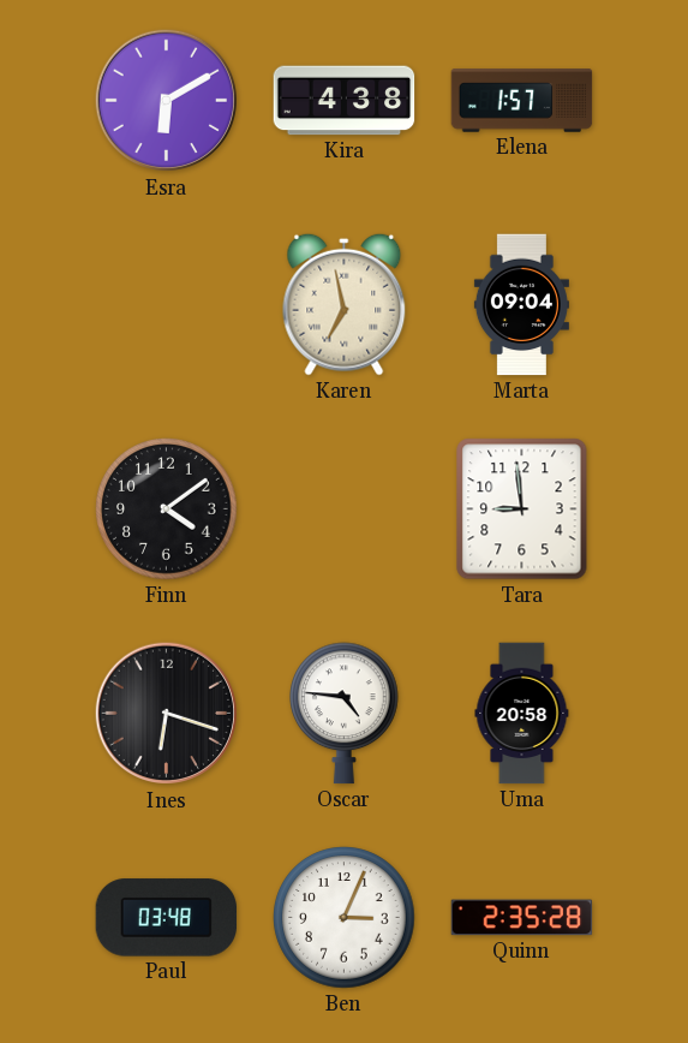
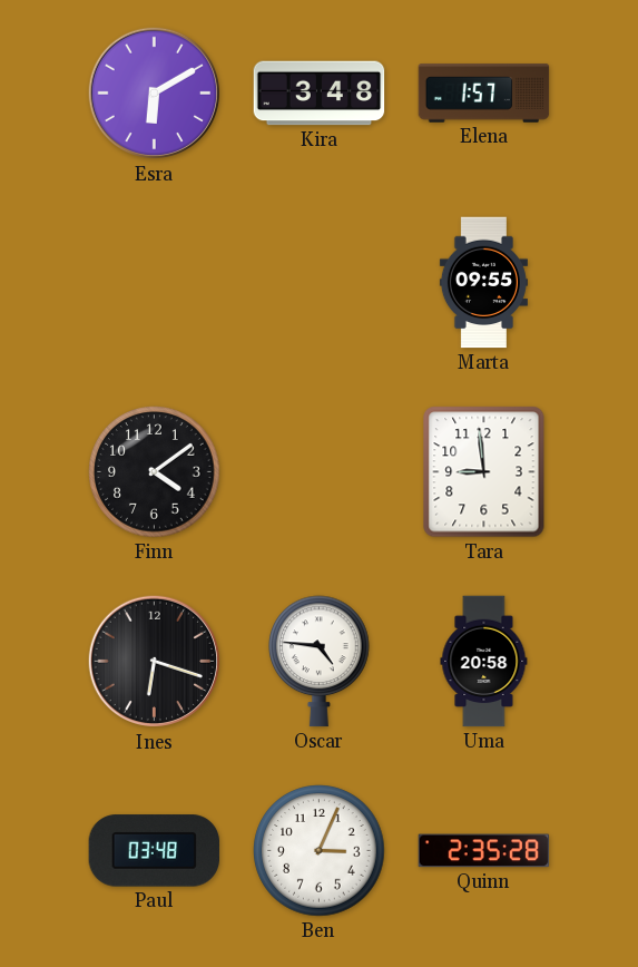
Kira: 4:38 -> 3:48
Karen: 6:58 -> none
Marta: 09:04 -> 09:55
